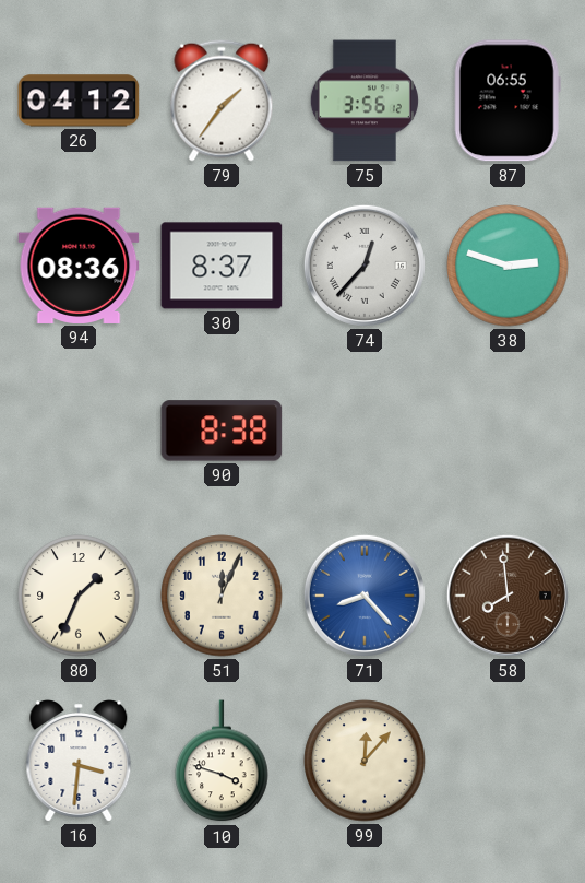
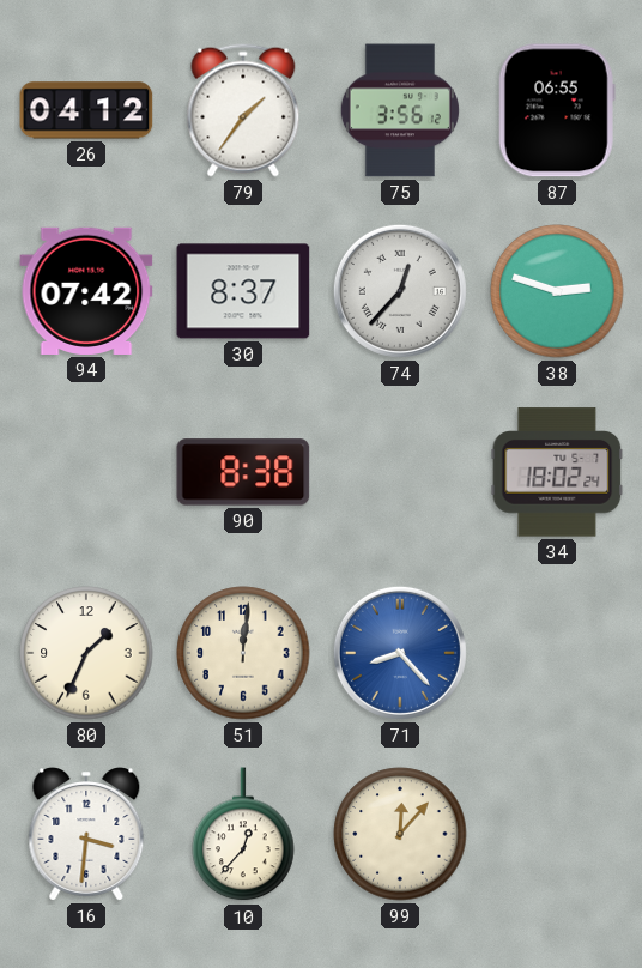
94: 08:36 -> 07:42
34: none -> 18:02
51: 12:04 -> 12:01
58: 7:59 -> none
10: 3:48 -> 12:37
